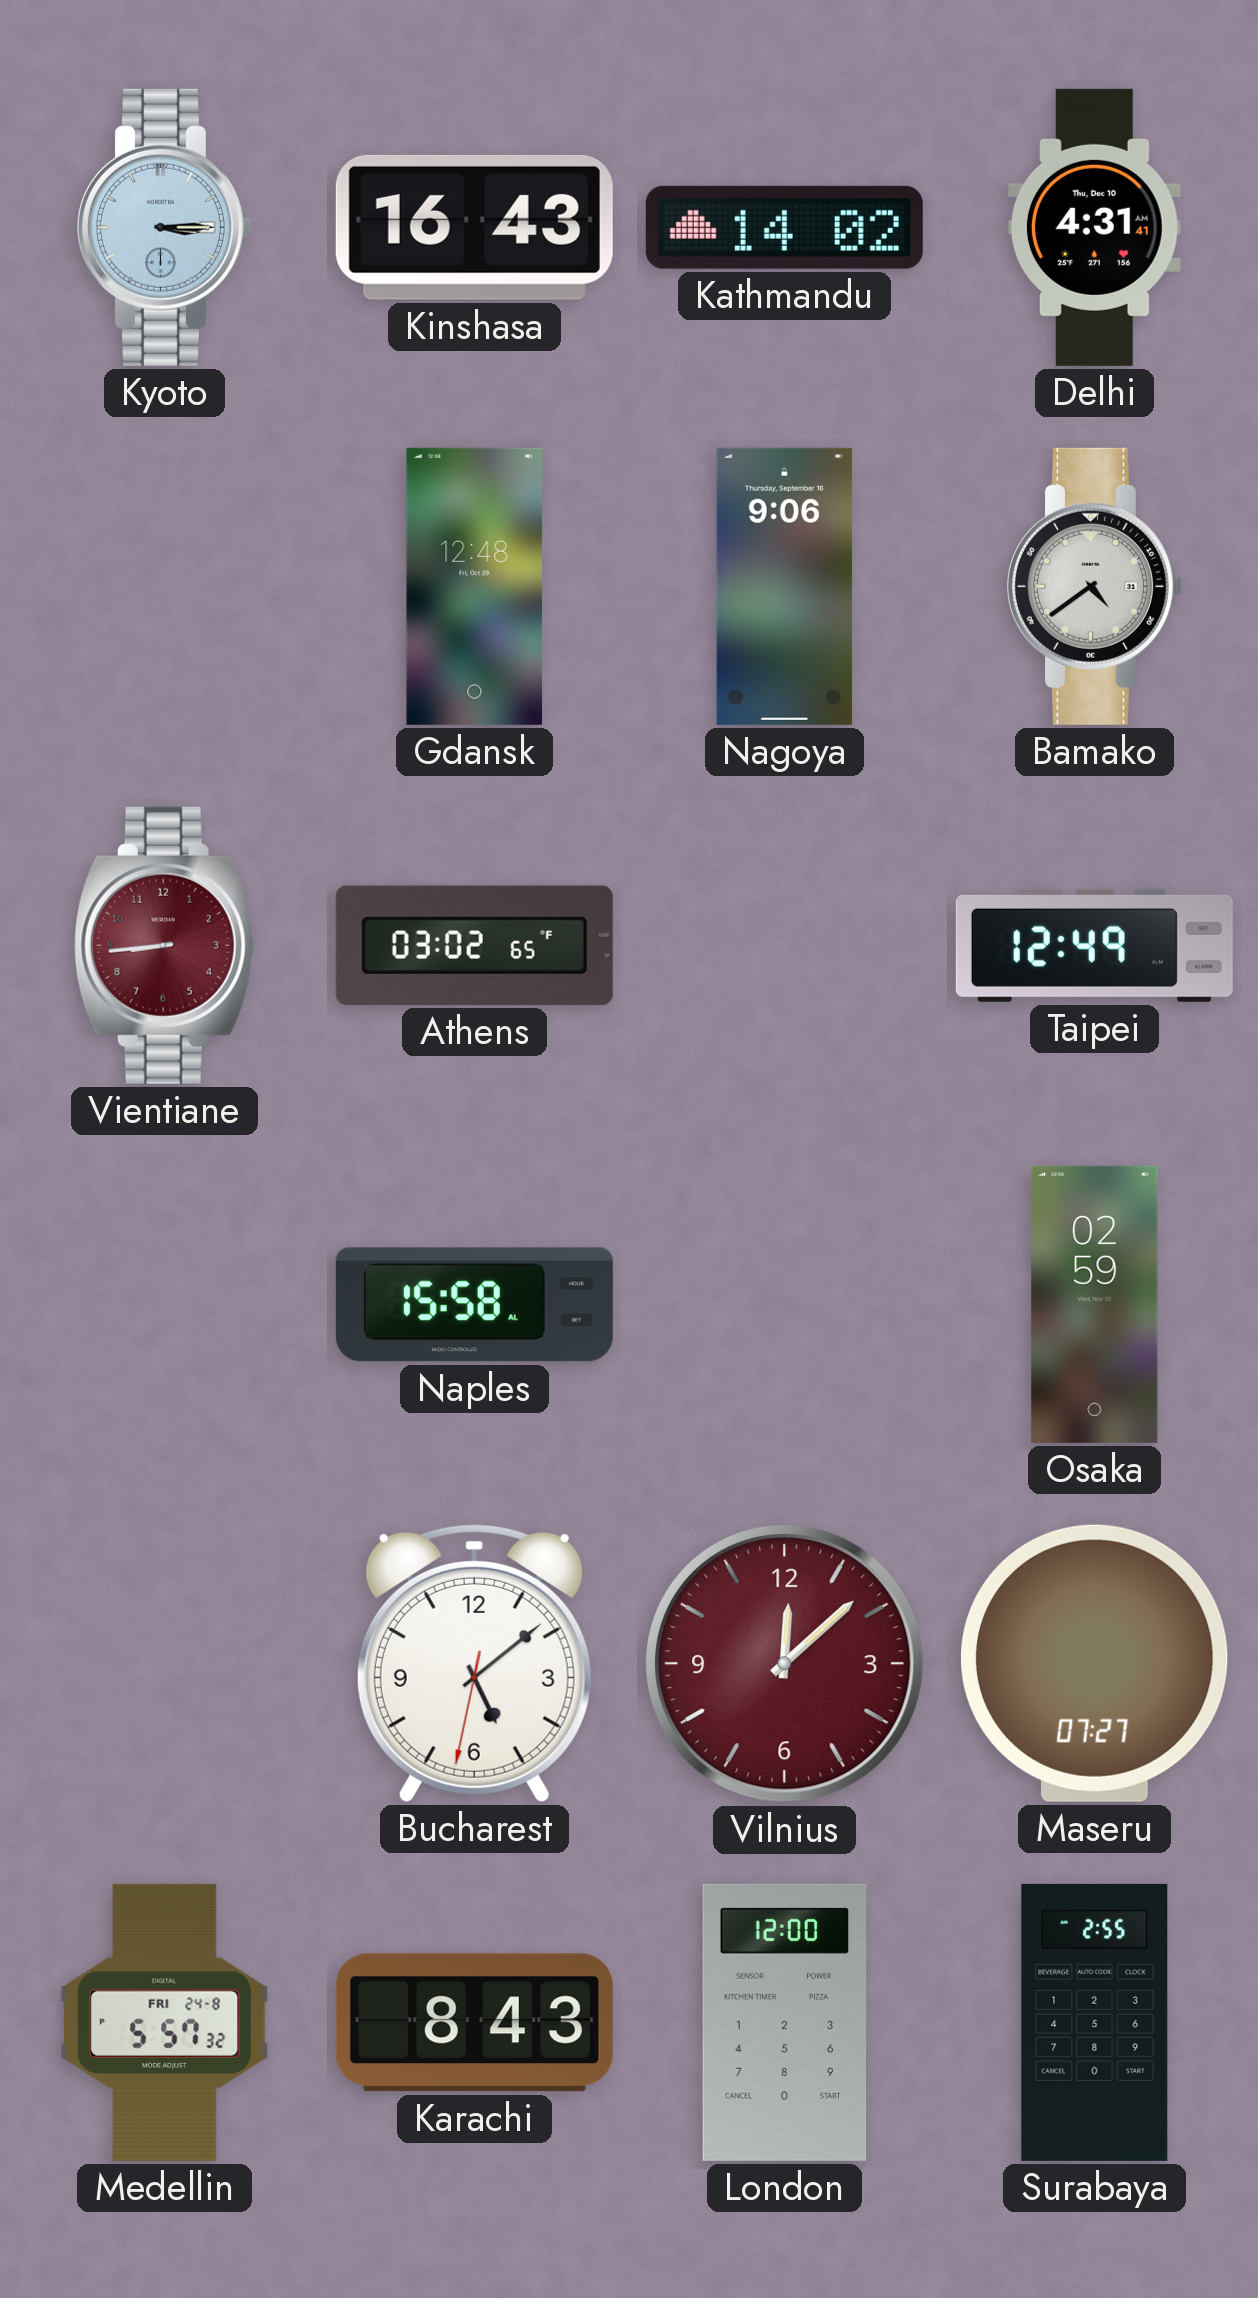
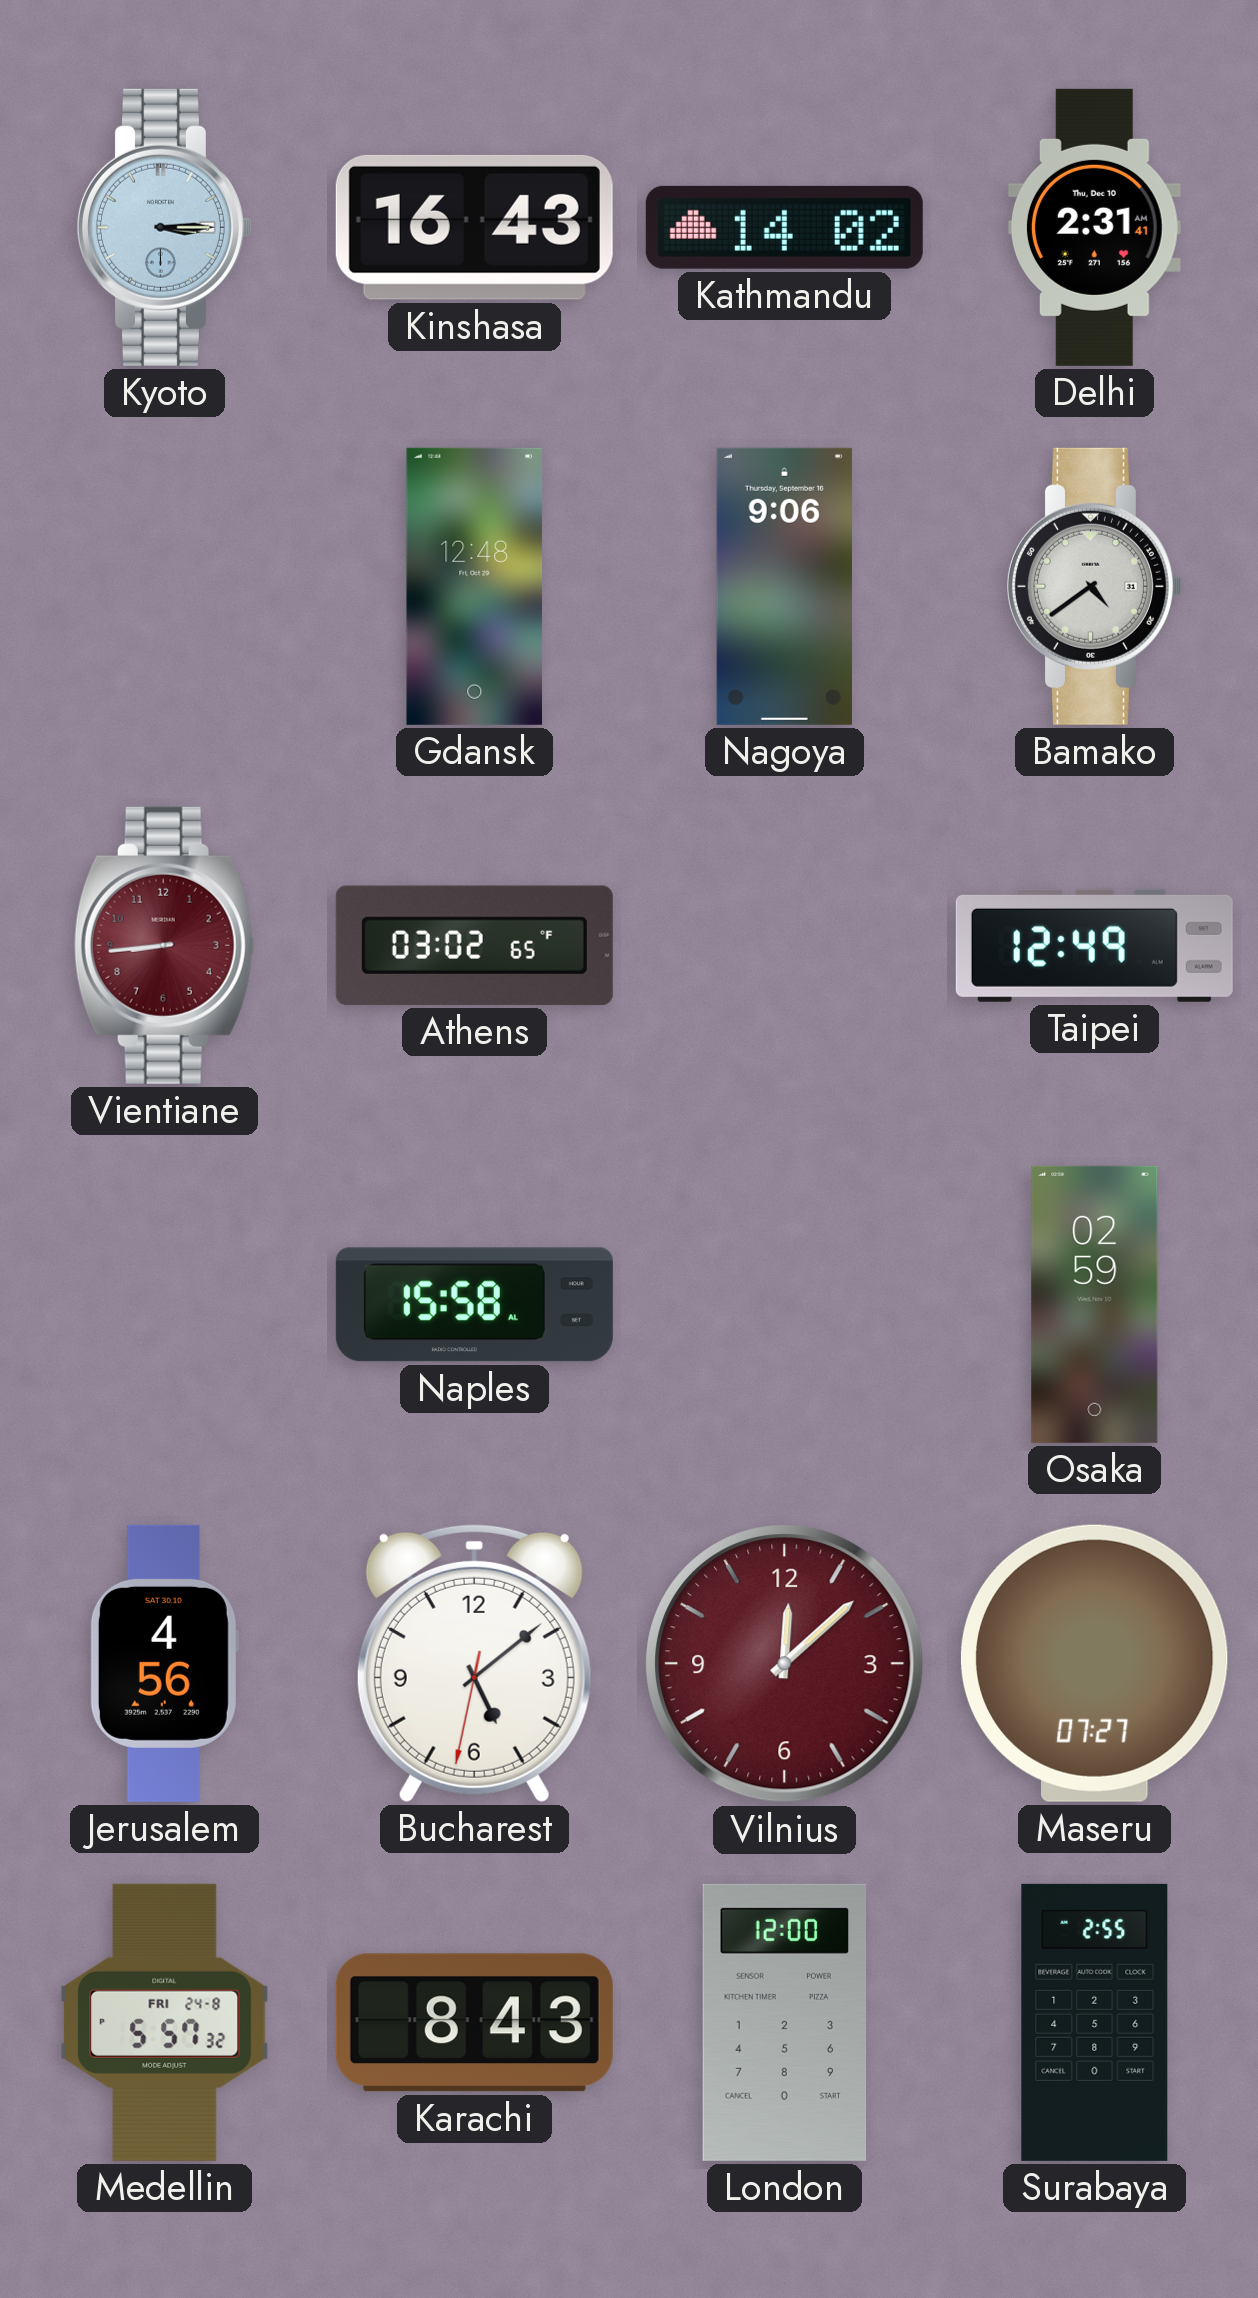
Delhi: 4:31 -> 2:31
Jerusalem: none -> 4:56
